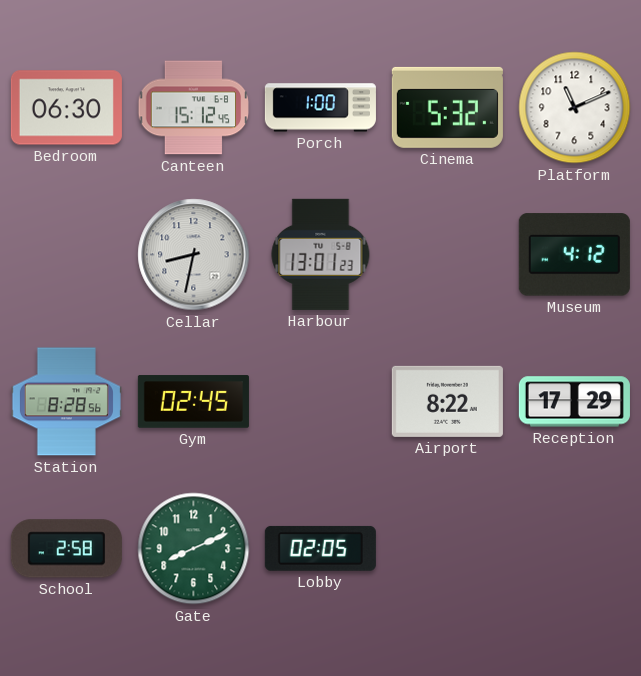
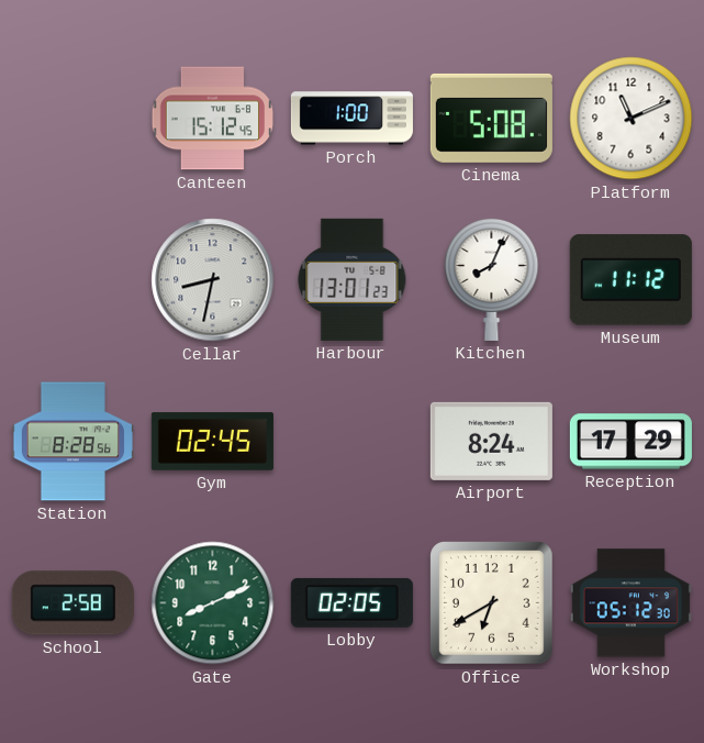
Bedroom: 06:30 -> none
Cinema: 5:32 -> 5:08
Kitchen: none -> 8:04
Museum: 4:12 -> 11:12
Airport: 8:22 -> 8:24
Office: none -> 6:40
Workshop: none -> 05:12
